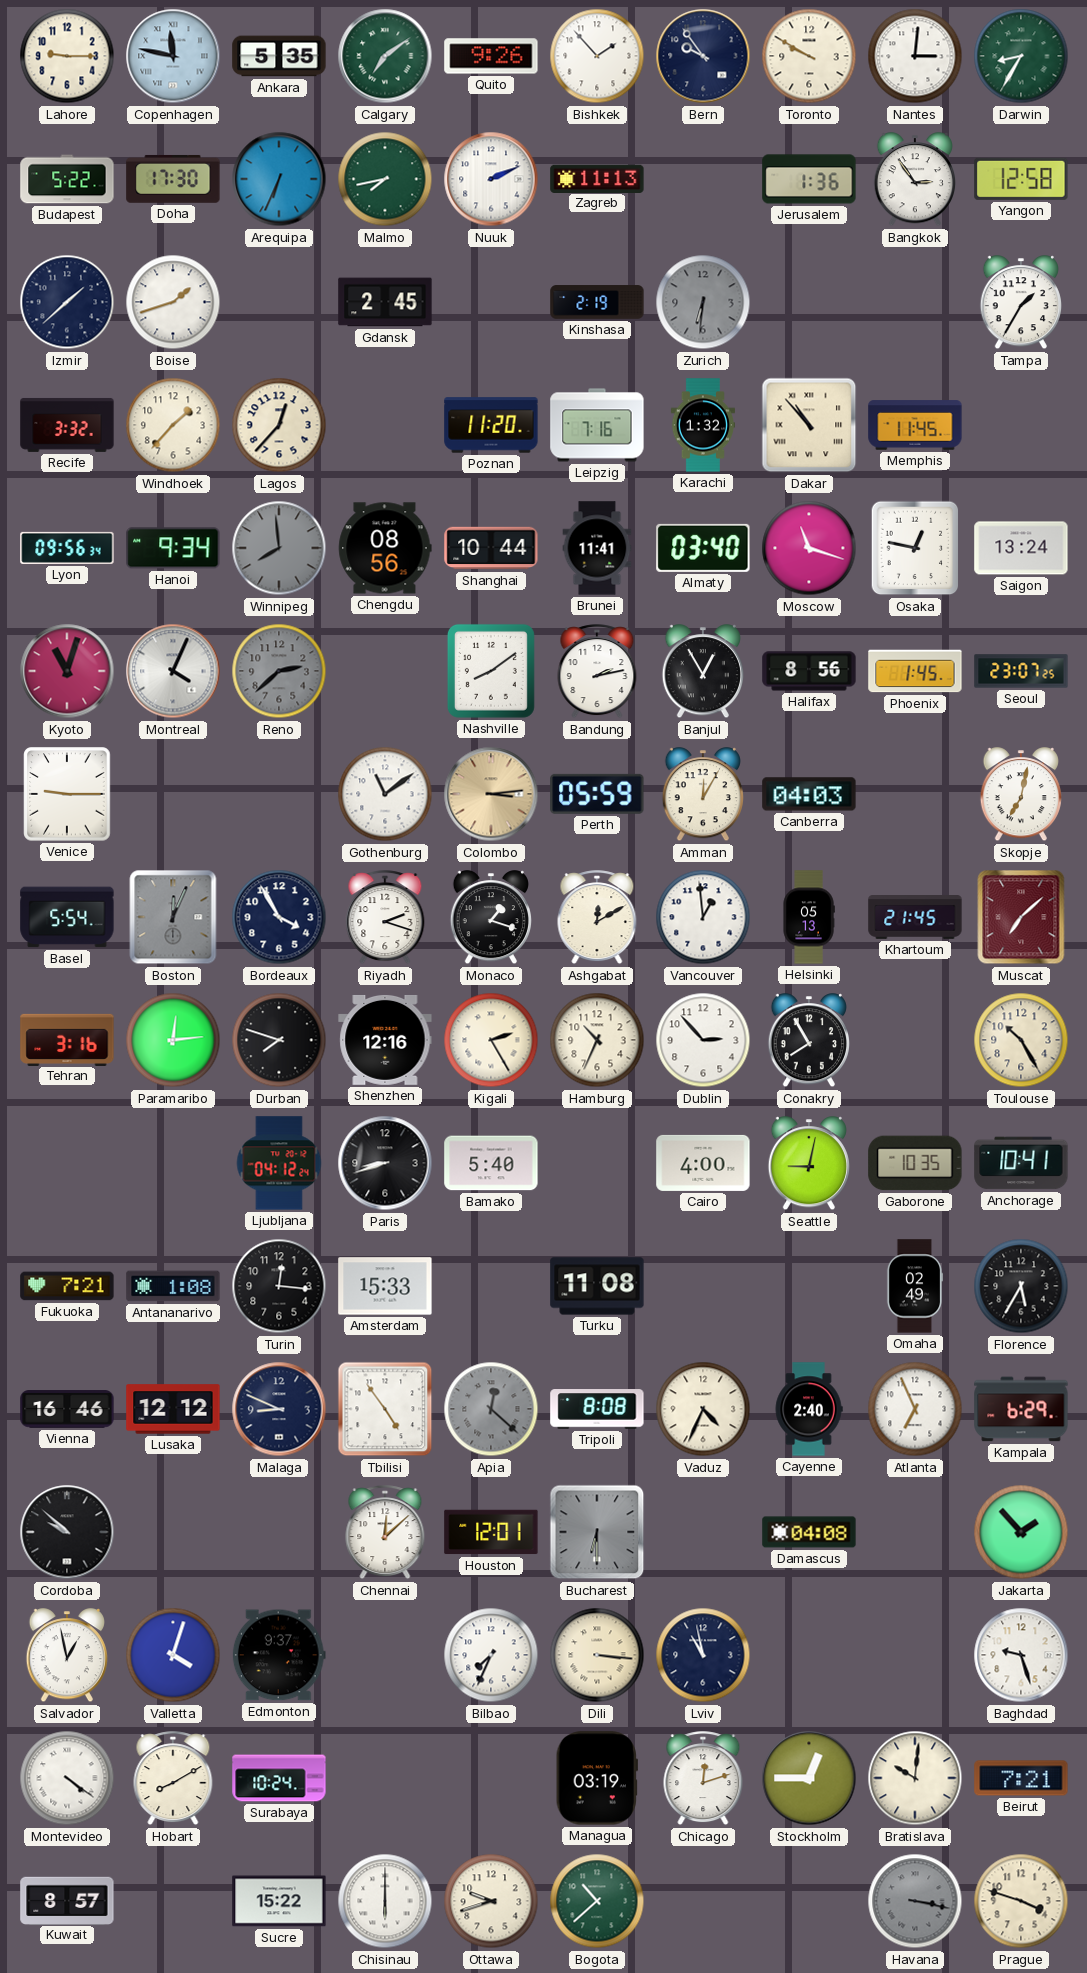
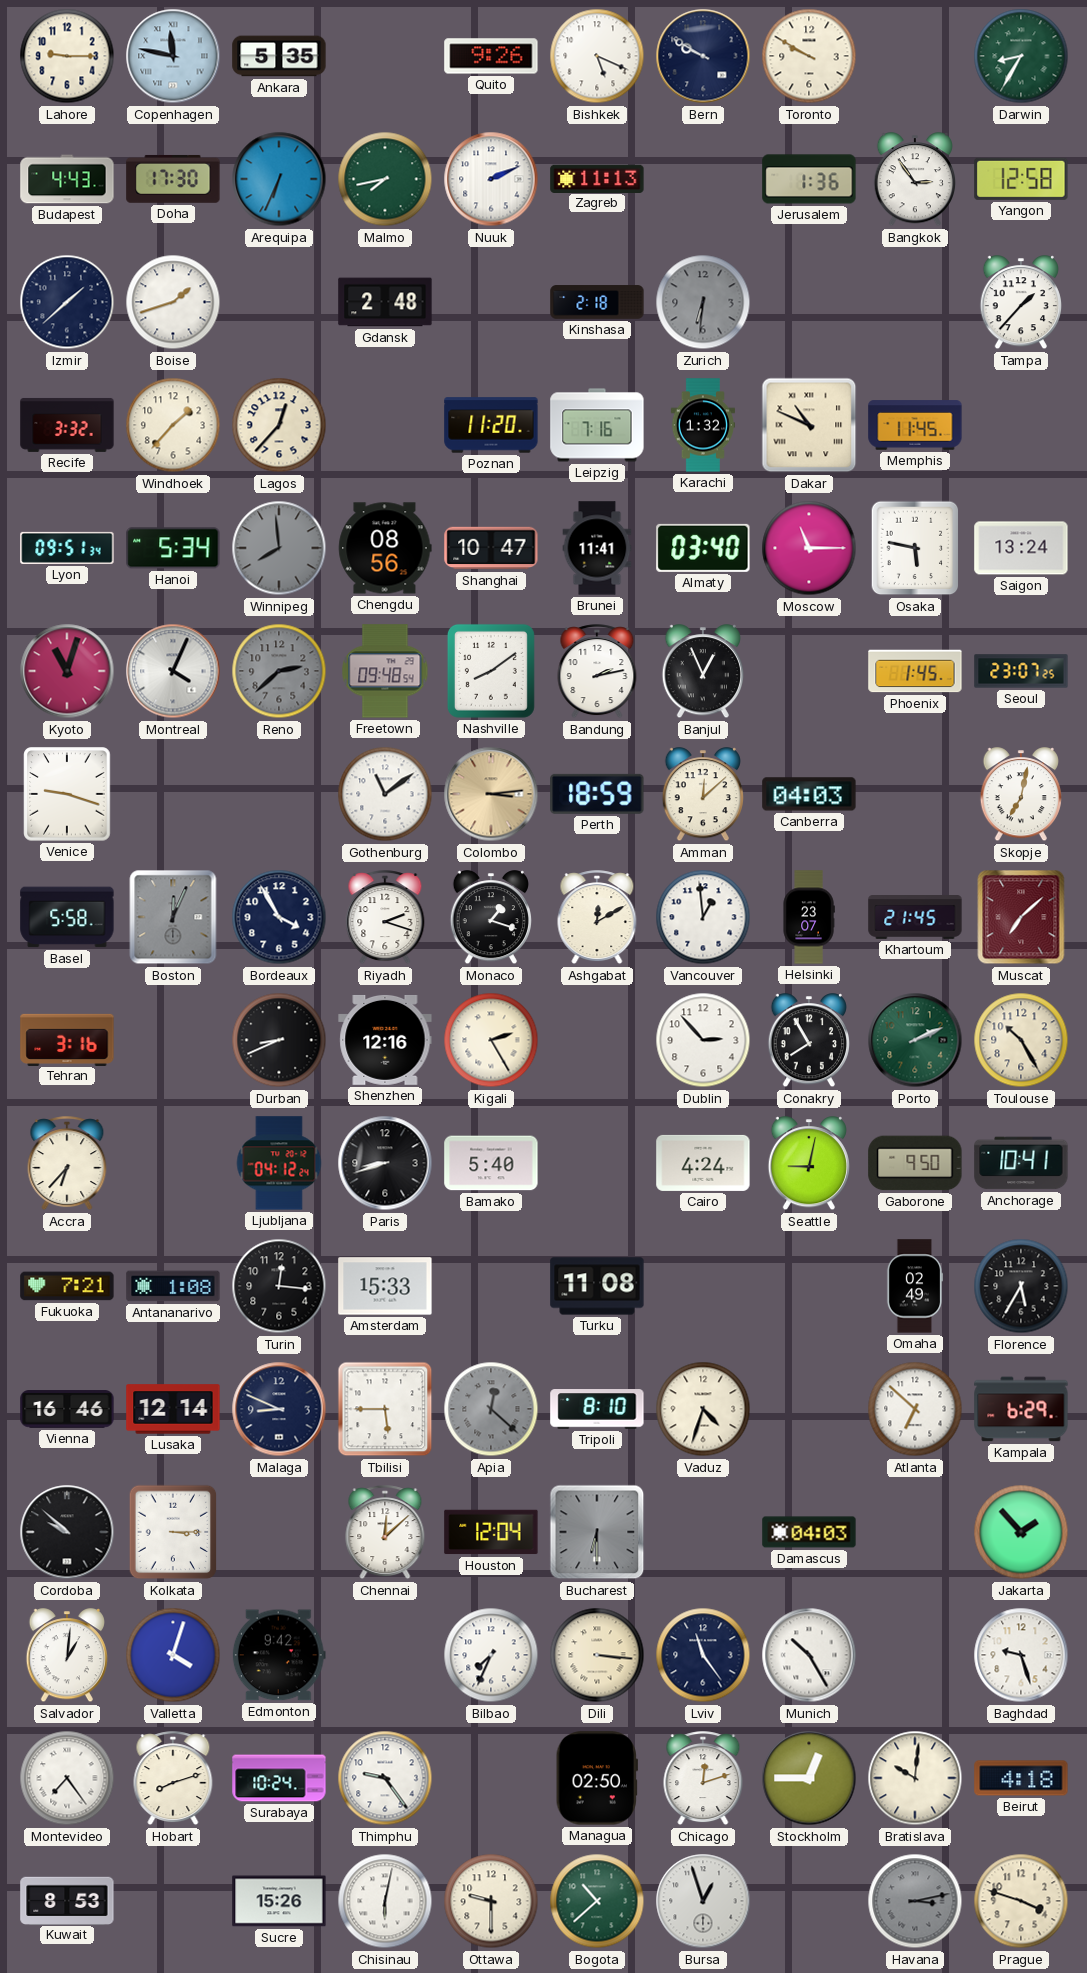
Calgary: 7:09 -> none
Bishkek: 1:53 -> 5:19
Bern: 9:54 -> 9:50
Nantes: 3:01 -> none
Budapest: 5:22 -> 4:43
Gdansk: 2:45 -> 2:48
Kinshasa: 2:19 -> 2:18
Tampa: 1:35 -> 1:37
Dakar: 10:53 -> 10:49
Lyon: 09:56 -> 09:51
Hanoi: 9:34 -> 5:34
Shanghai: 10:44 -> 10:47
Moscow: 11:18 -> 11:15
Osaka: 12:47 -> 5:47
Freetown: none -> 09:48
Banjul: 12:55 -> 12:56
Halifax: 8:56 -> none
Venice: 9:15 -> 9:18
Perth: 05:59 -> 18:59
Amman: 12:05 -> 12:08
Basel: 5:54 -> 5:58
Helsinki: 05:13 -> 23:07
Paramaribo: 12:14 -> none
Durban: 7:48 -> 8:41
Hamburg: 10:34 -> none
Porto: none -> 2:11
Accra: none -> 6:37
Cairo: 4:00 -> 4:24
Gaborone: 10:35 -> 9:50
Lusaka: 12:12 -> 12:14
Tbilisi: 4:54 -> 5:45
Tripoli: 8:08 -> 8:10
Vaduz: 4:34 -> 4:33
Cayenne: 2:40 -> none
Atlanta: 6:56 -> 6:52
Kolkata: none -> 3:15
Houston: 12:01 -> 12:04
Damascus: 04:08 -> 04:03
Salvador: 12:58 -> 1:01
Edmonton: 9:37 -> 9:42
Lviv: 10:58 -> 11:24
Munich: none -> 10:25
Montevideo: 4:21 -> 7:24
Hobart: 8:10 -> 8:12
Thimphu: none -> 9:24
Managua: 03:19 -> 02:50
Beirut: 7:21 -> 4:18
Kuwait: 8:57 -> 8:53
Sucre: 15:22 -> 15:26
Chisinau: 6:00 -> 6:02
Ottawa: 9:42 -> 9:30
Bursa: none -> 12:57
Havana: 3:17 -> 3:13
